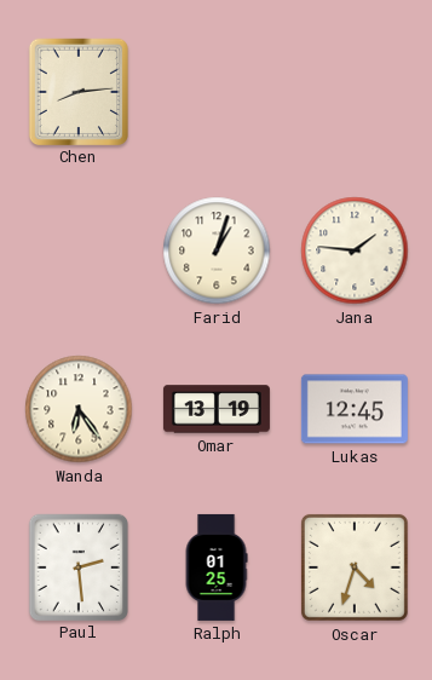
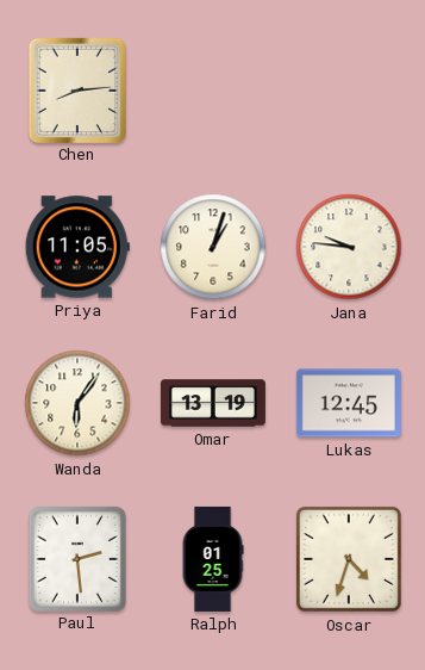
Priya: none -> 11:05
Jana: 1:46 -> 9:46
Wanda: 6:24 -> 6:06
